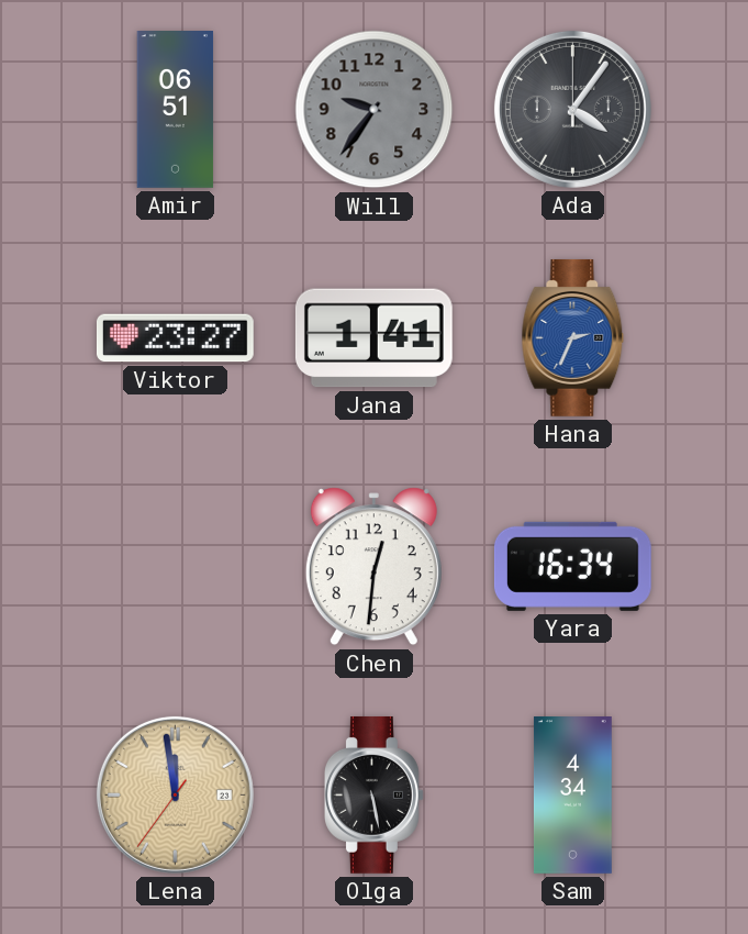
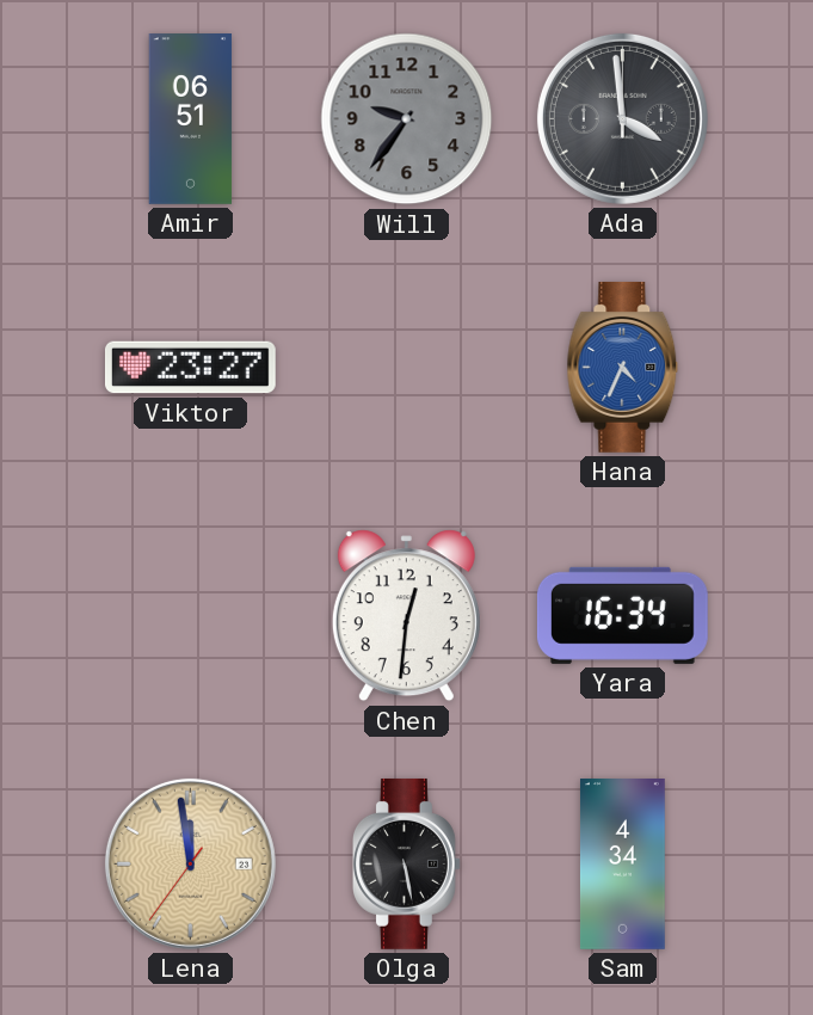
Ada: 4:06 -> 3:59
Jana: 1:41 -> none
Hana: 2:34 -> 4:34
